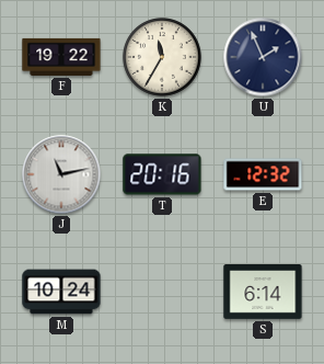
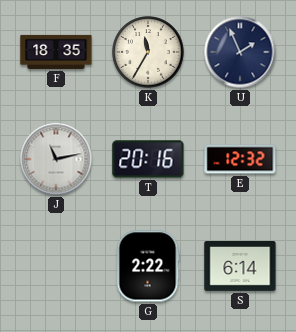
F: 19:22 -> 18:35
M: 10:24 -> none
G: none -> 2:22
